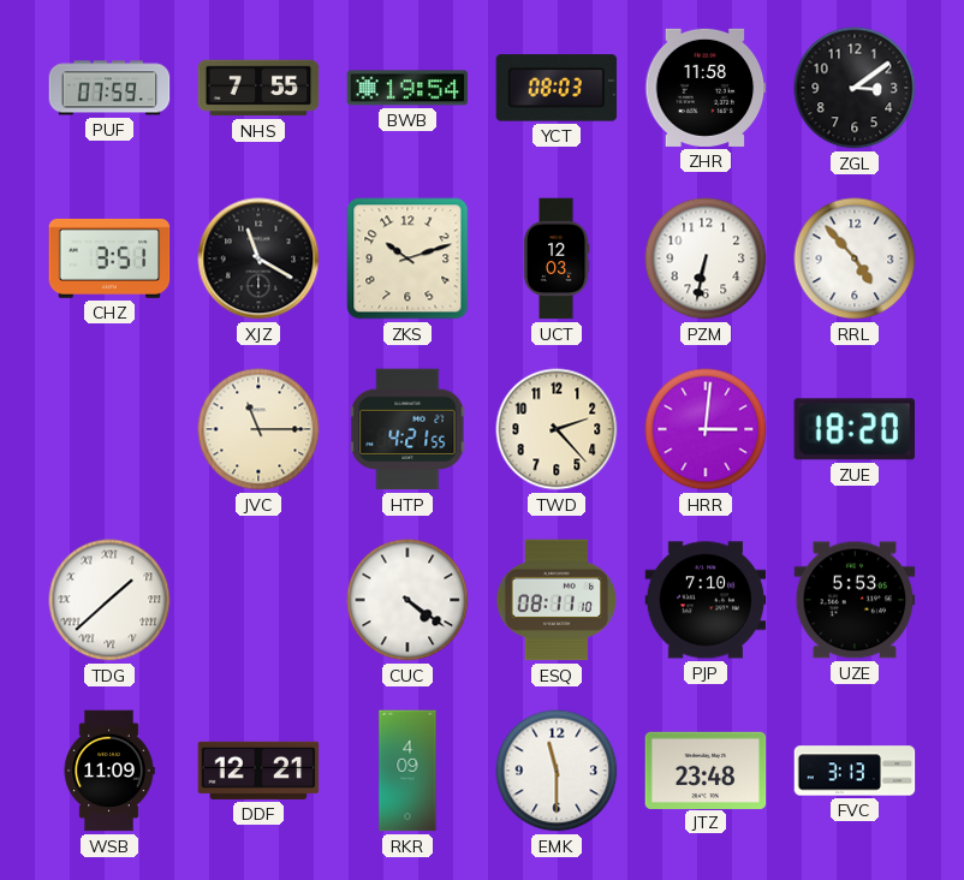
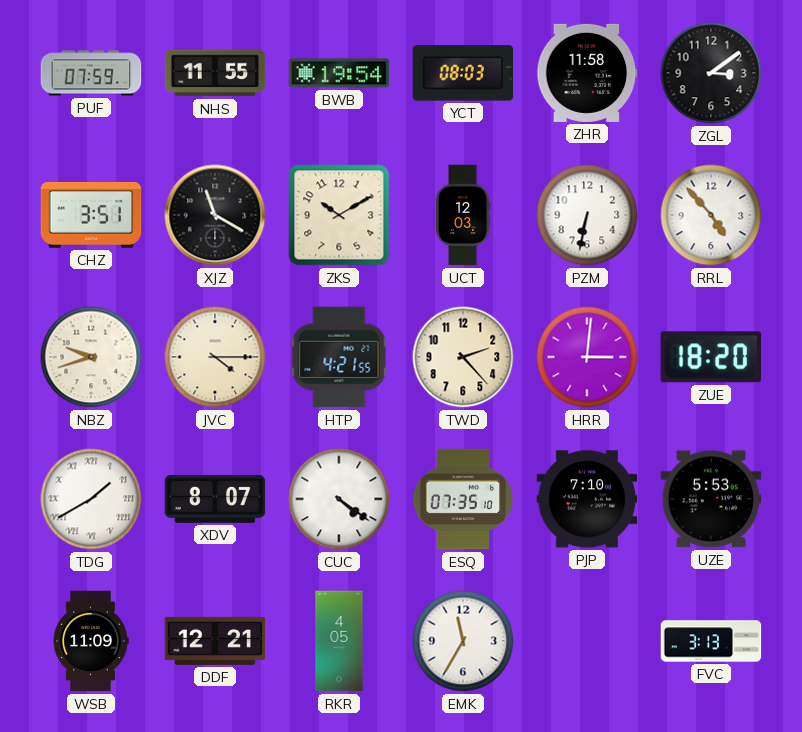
NHS: 7:55 -> 11:55
ZKS: 10:12 -> 10:10
NBZ: none -> 9:42
JVC: 11:15 -> 4:15
TDG: 1:38 -> 1:40
XDV: none -> 8:07
ESQ: 08:11 -> 07:35
RKR: 4:09 -> 4:05
EMK: 11:30 -> 11:35
JTZ: 23:48 -> none
